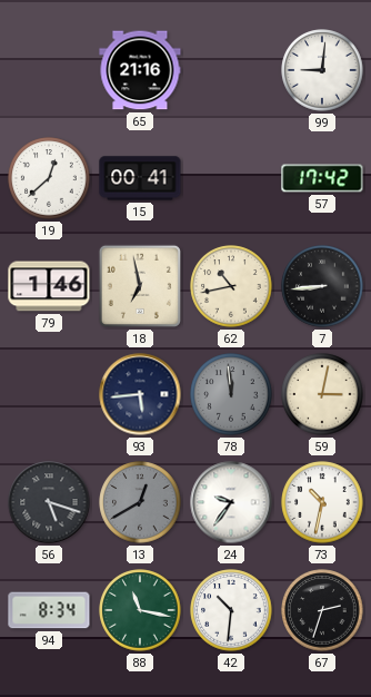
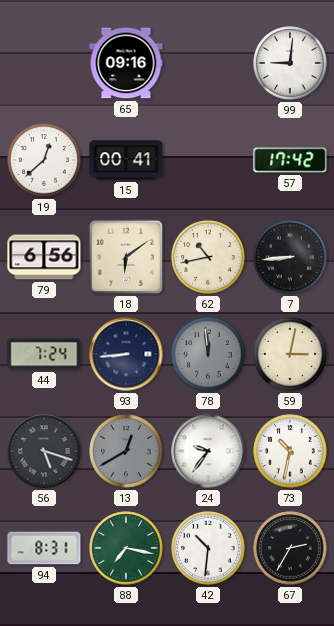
65: 21:16 -> 09:16
79: 1:46 -> 6:56
18: 6:58 -> 6:09
44: none -> 7:24
93: 5:44 -> 8:44
94: 8:34 -> 8:31
88: 11:17 -> 7:17
67: 2:33 -> 2:35
